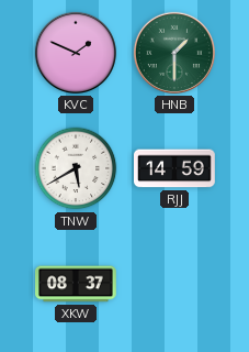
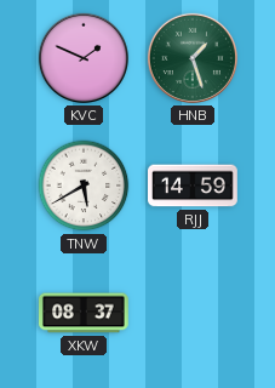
HNB: 1:30 -> 1:27
